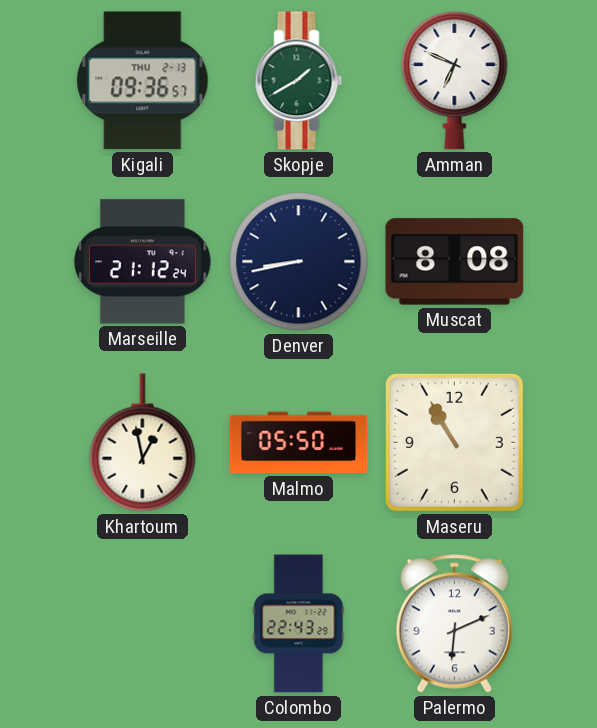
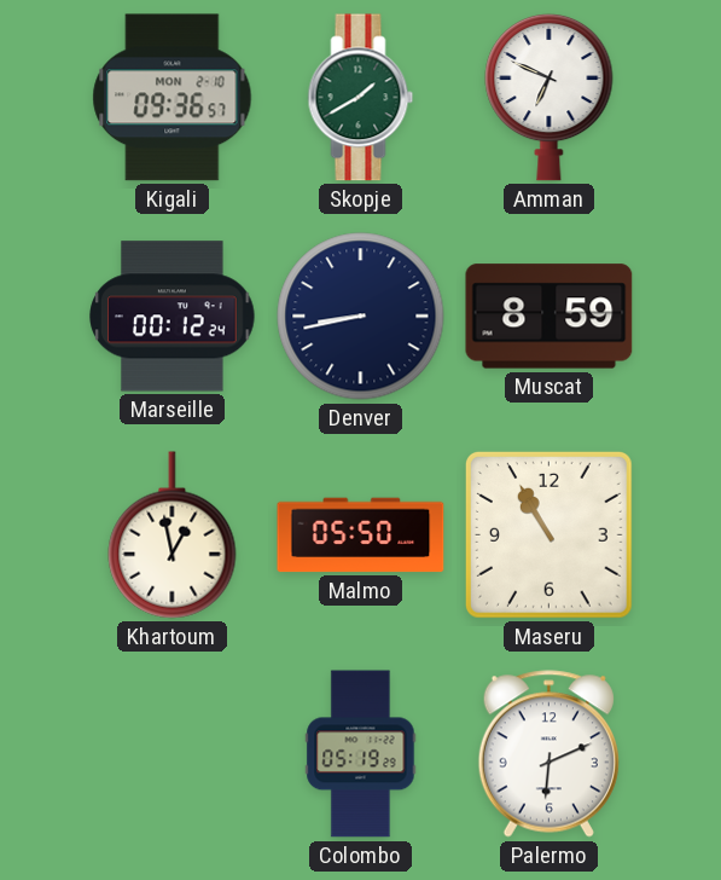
Kigali date: THU 2-13 -> MON 2-10
Marseille: 21:12 -> 00:12
Muscat: 8:08 -> 8:59
Colombo: 22:43 -> 05:19
